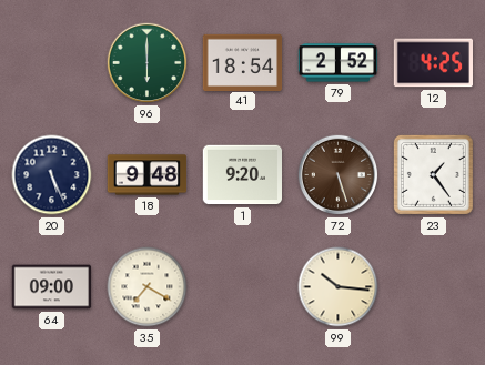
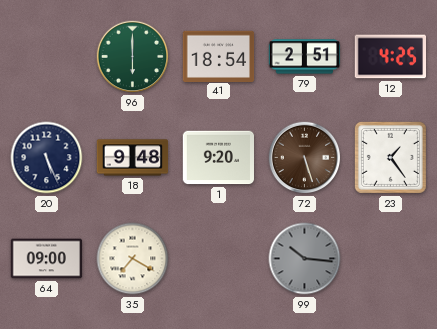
79: 2:52 -> 2:51
99 dial: cream -> grey
